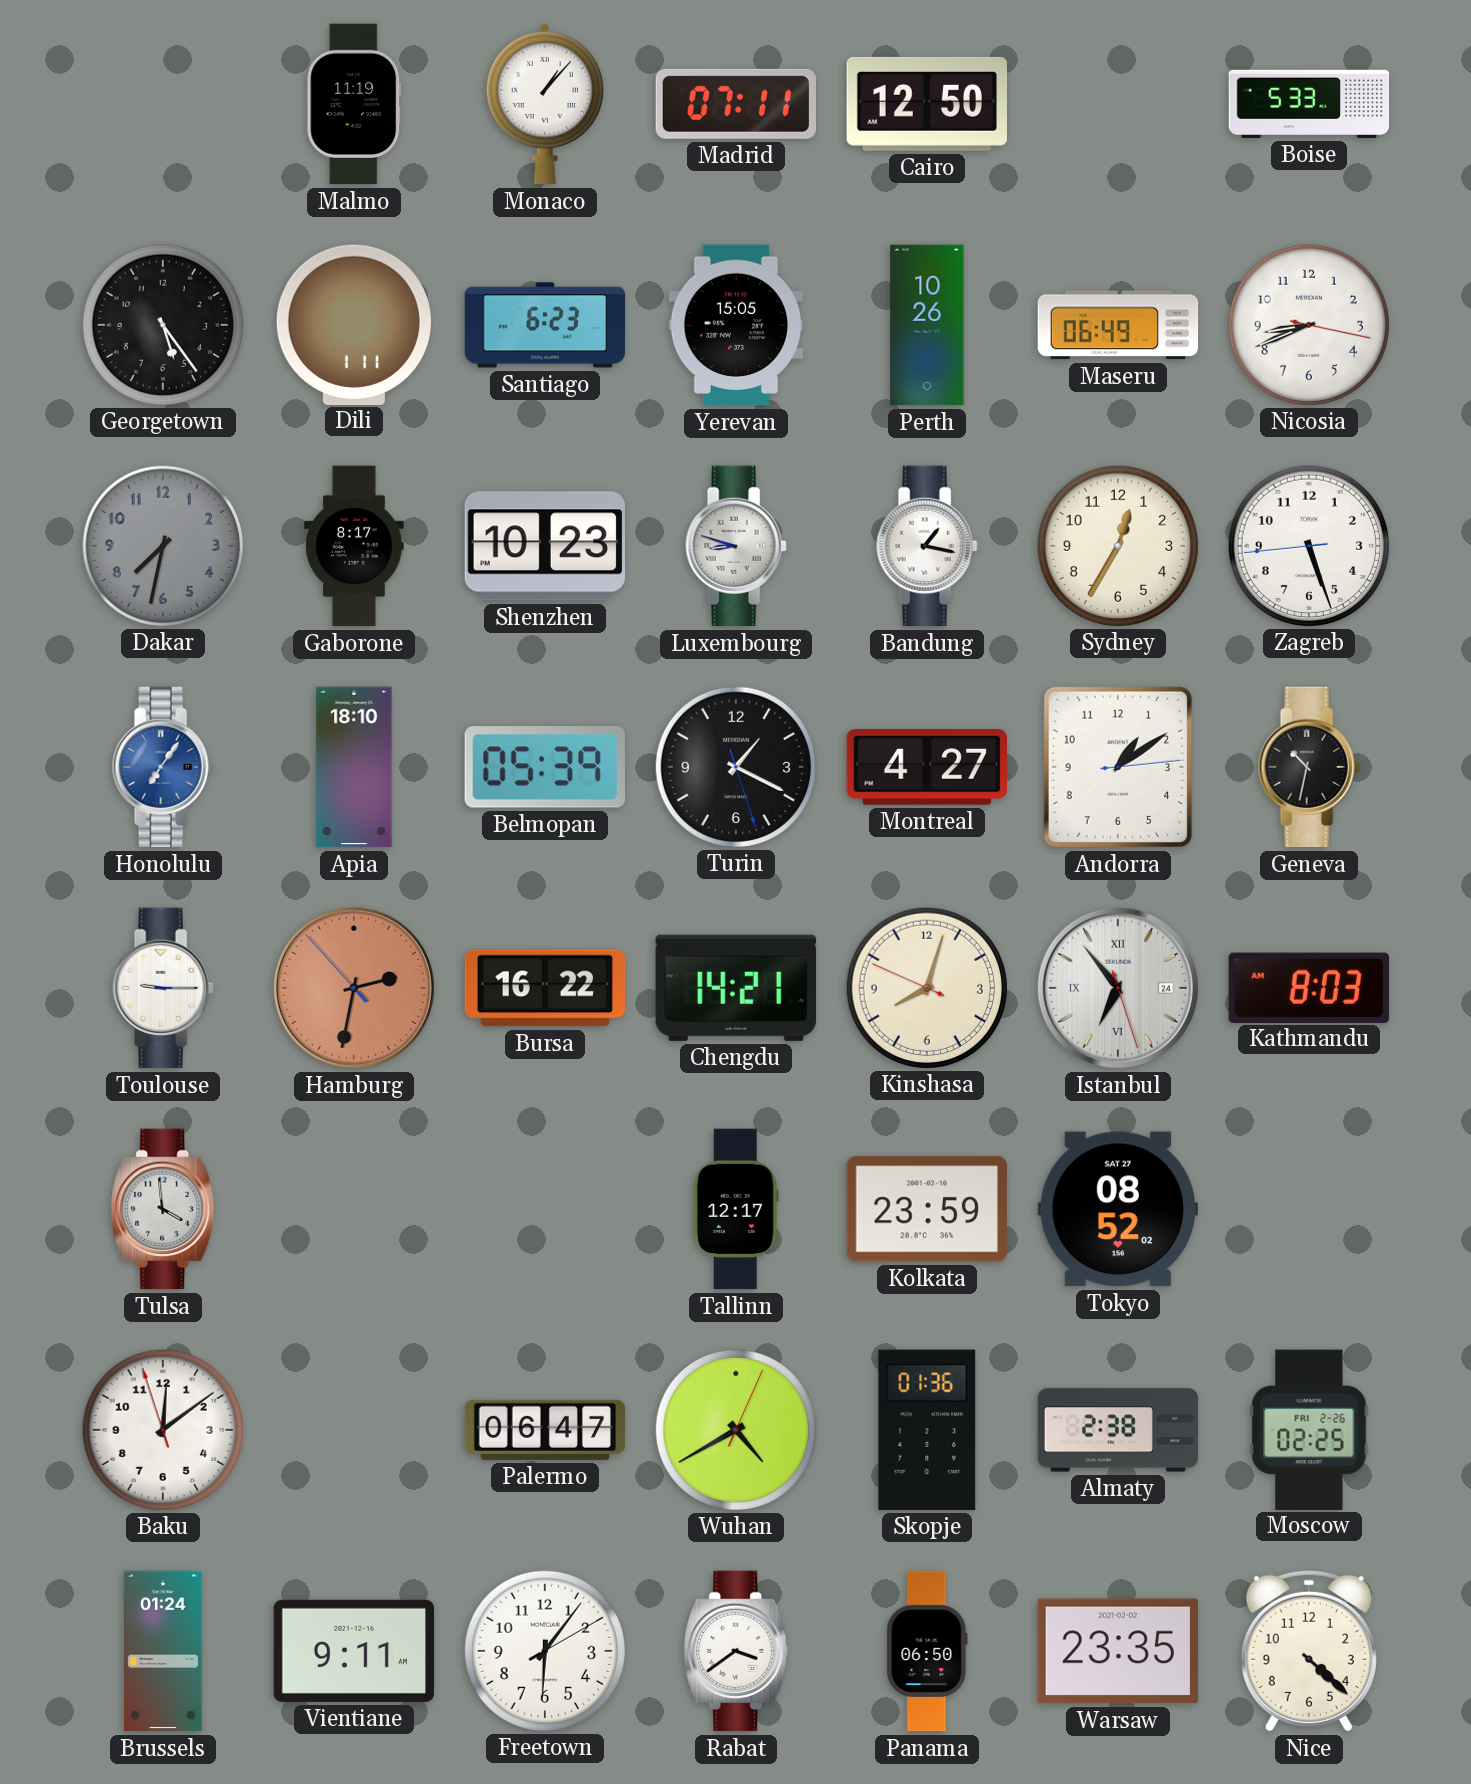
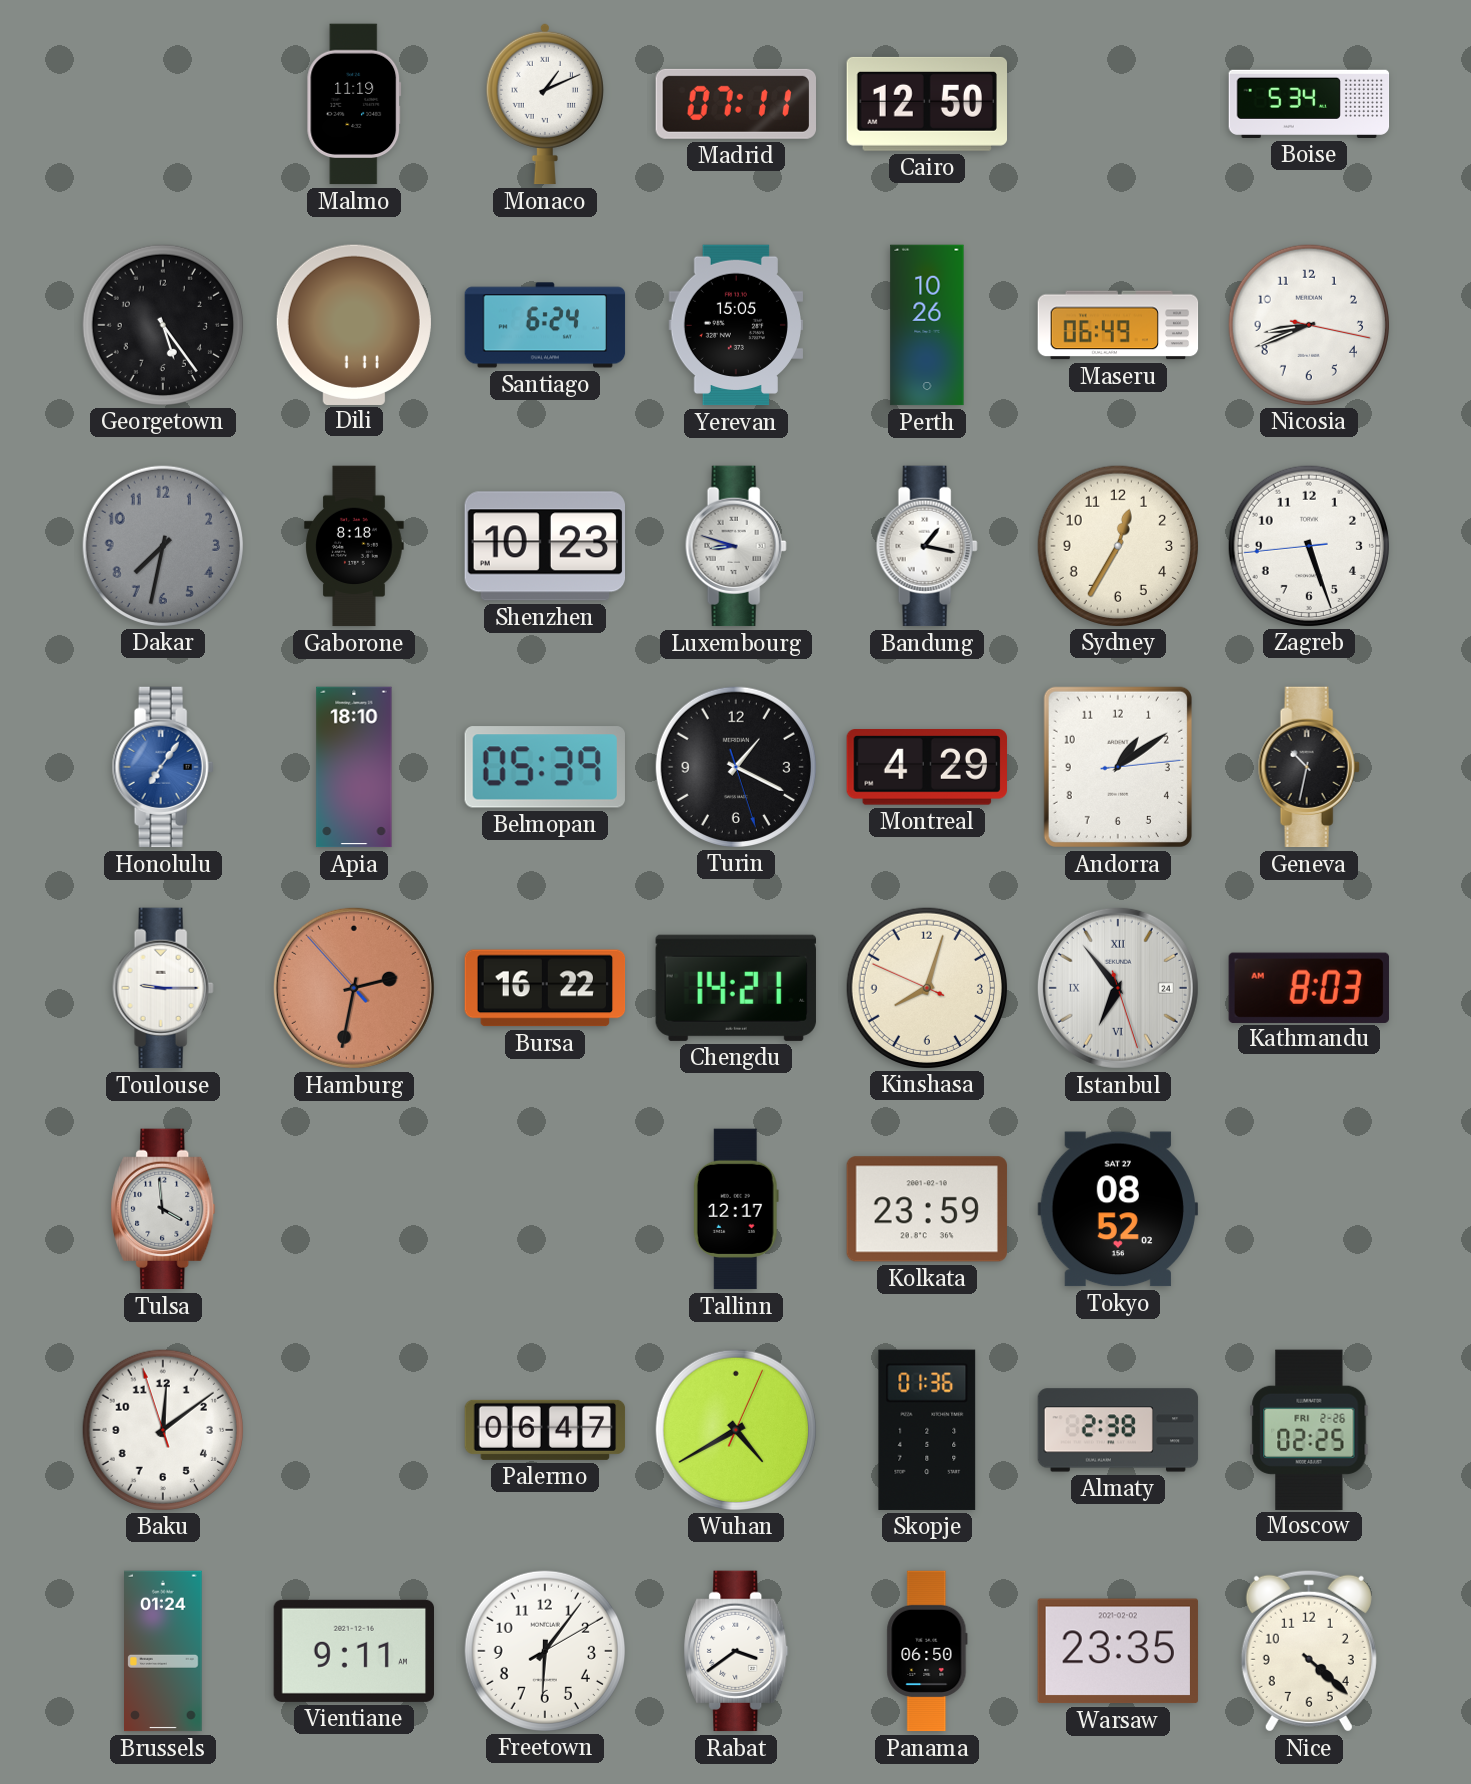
Monaco: 1:07 -> 1:11
Boise: 5:33 -> 5:34
Santiago: 6:23 -> 6:24
Gaborone: 8:17 -> 8:18
Montreal: 4:27 -> 4:29
